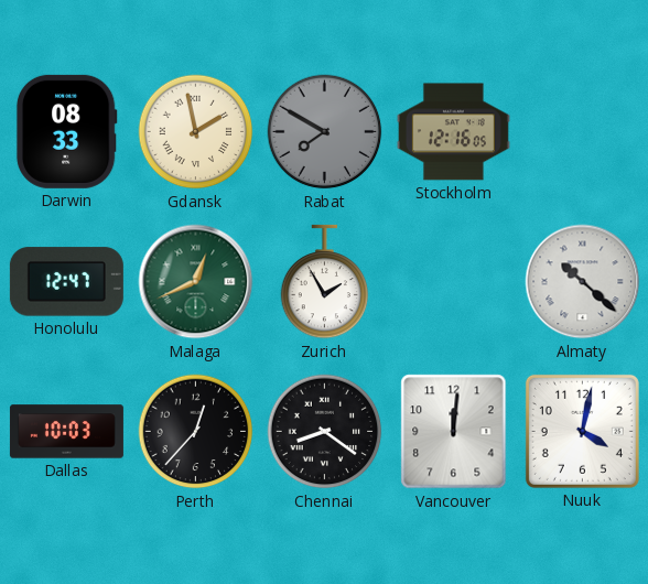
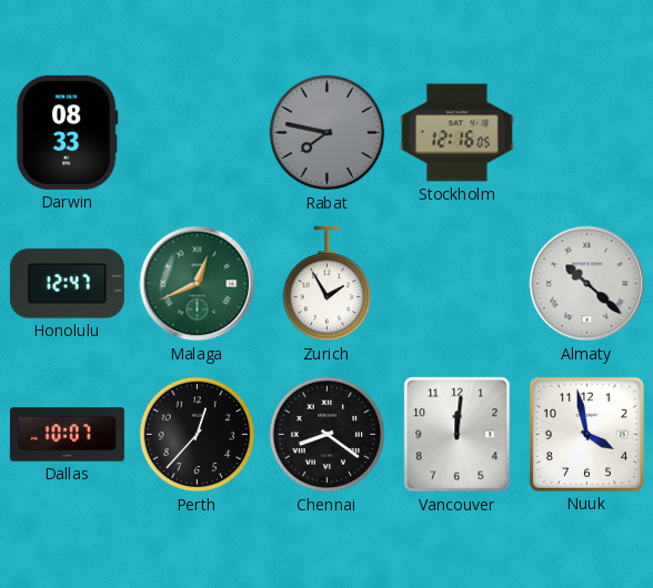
Gdansk: 1:58 -> none
Rabat: 7:50 -> 7:47
Dallas: 10:03 -> 10:07
Nuuk: 4:02 -> 3:58
